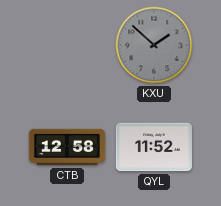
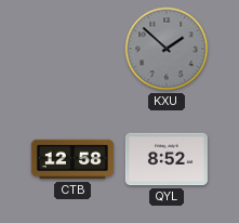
QYL: 11:52 -> 8:52
